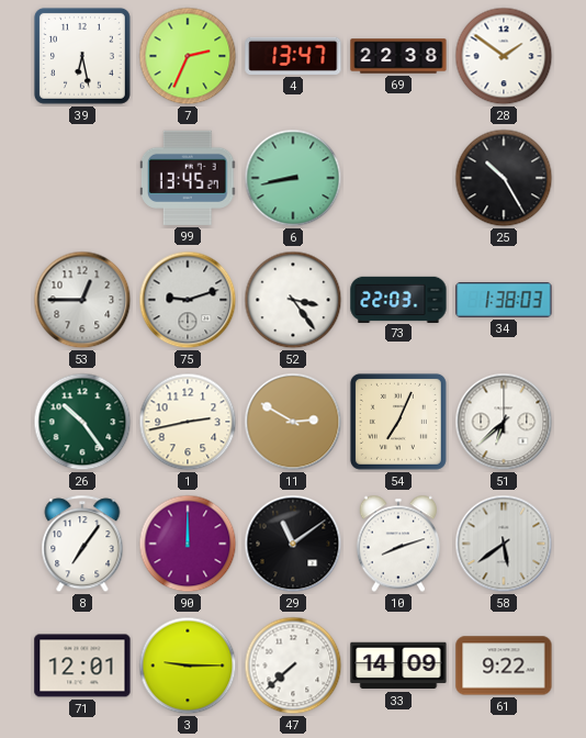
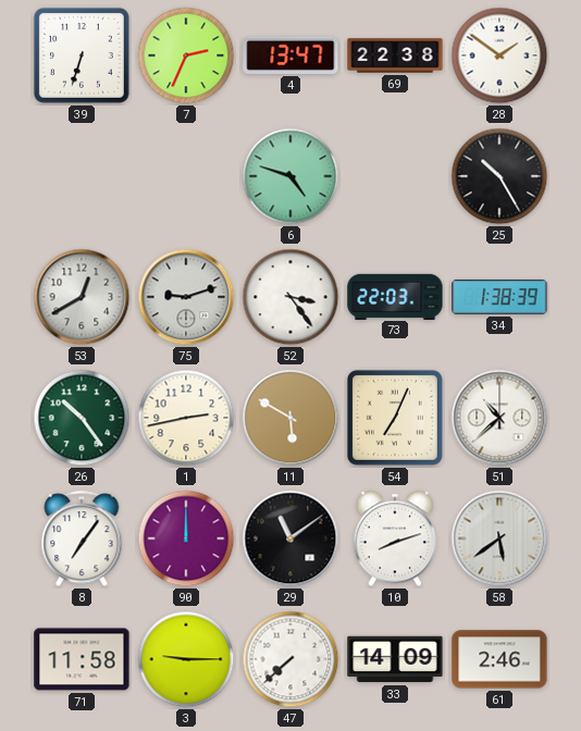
39: 6:28 -> 6:33
99: 13:45 -> none
6: 8:43 -> 4:48
53: 12:45 -> 12:40
34: 1:38:03 -> 1:38:39
11: 2:50 -> 5:50
51: 6:38 -> 10:38
71: 12:01 -> 11:58
61: 9:22 -> 2:46
